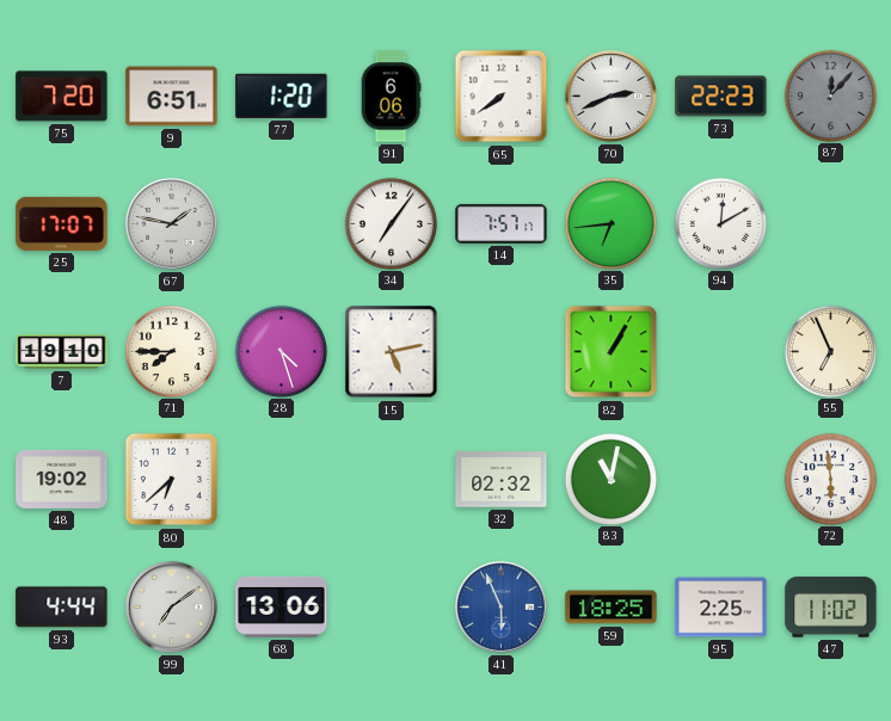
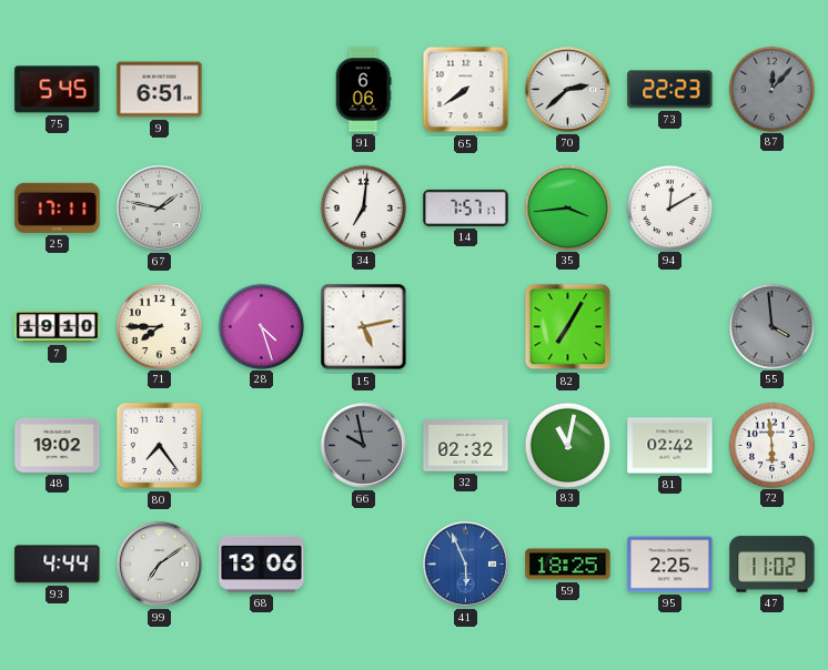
75: 7:20 -> 5:45
77: 1:20 -> none
70: 2:41 -> 2:38
25: 17:07 -> 17:11
34: 7:06 -> 7:01
35: 6:44 -> 3:44
82: 1:05 -> 7:05
55: 6:56 -> 3:59
55 dial: cream -> grey
80: 6:38 -> 7:24
66: none -> 9:58
81: none -> 02:42
